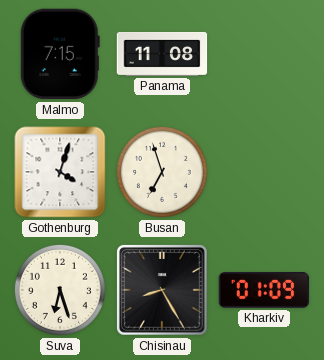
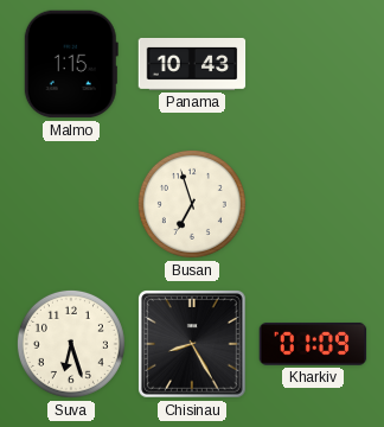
Malmo: 7:15 -> 1:15
Panama: 11:08 -> 10:43
Gothenburg: 4:03 -> none
